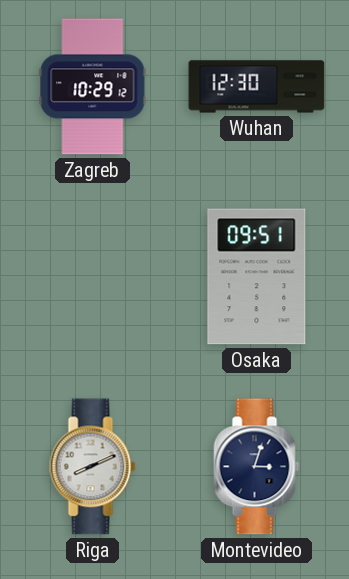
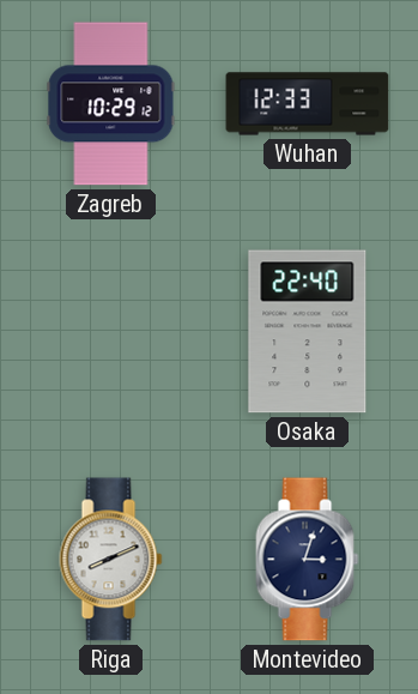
Wuhan: 12:30 -> 12:33
Osaka: 09:51 -> 22:40
